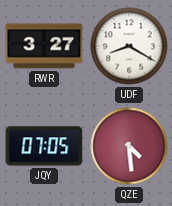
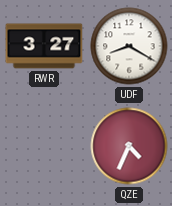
JQY: 07:05 -> none
QZE: 4:29 -> 4:34
